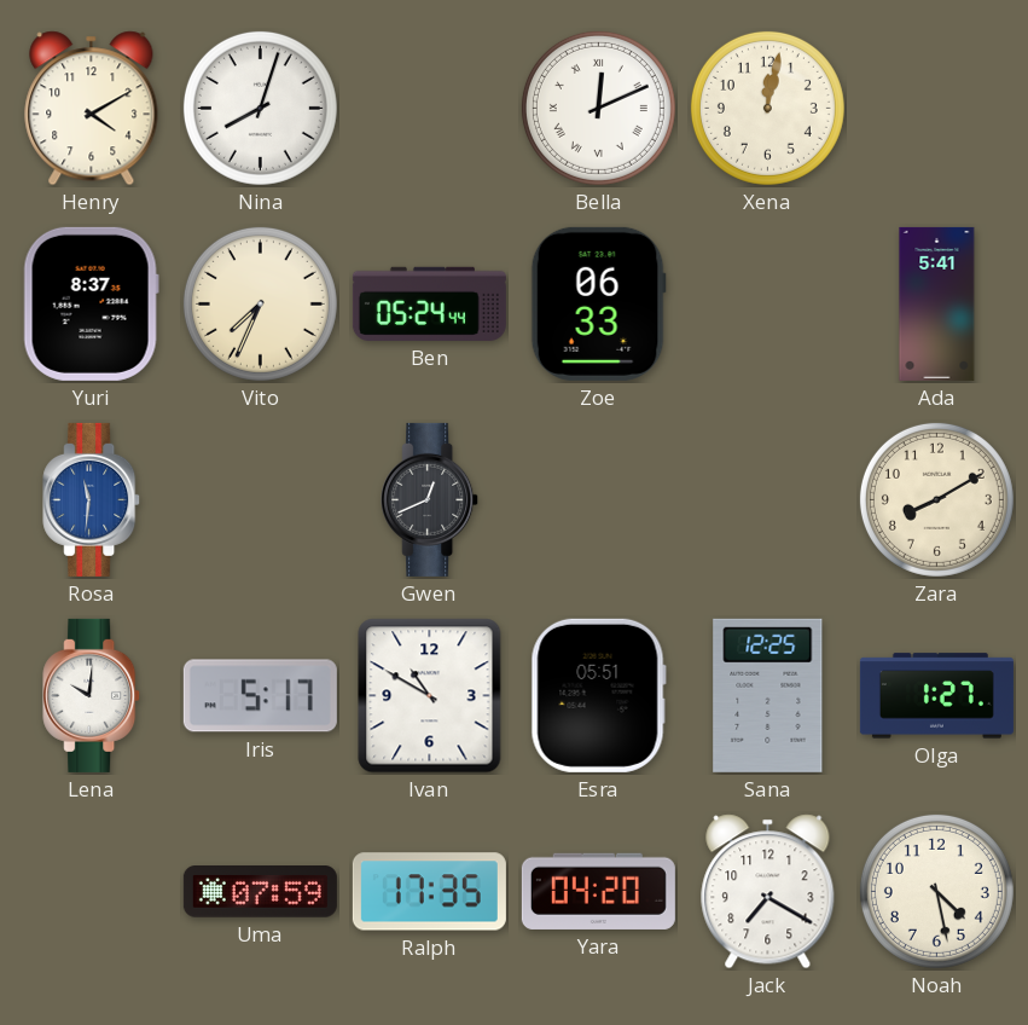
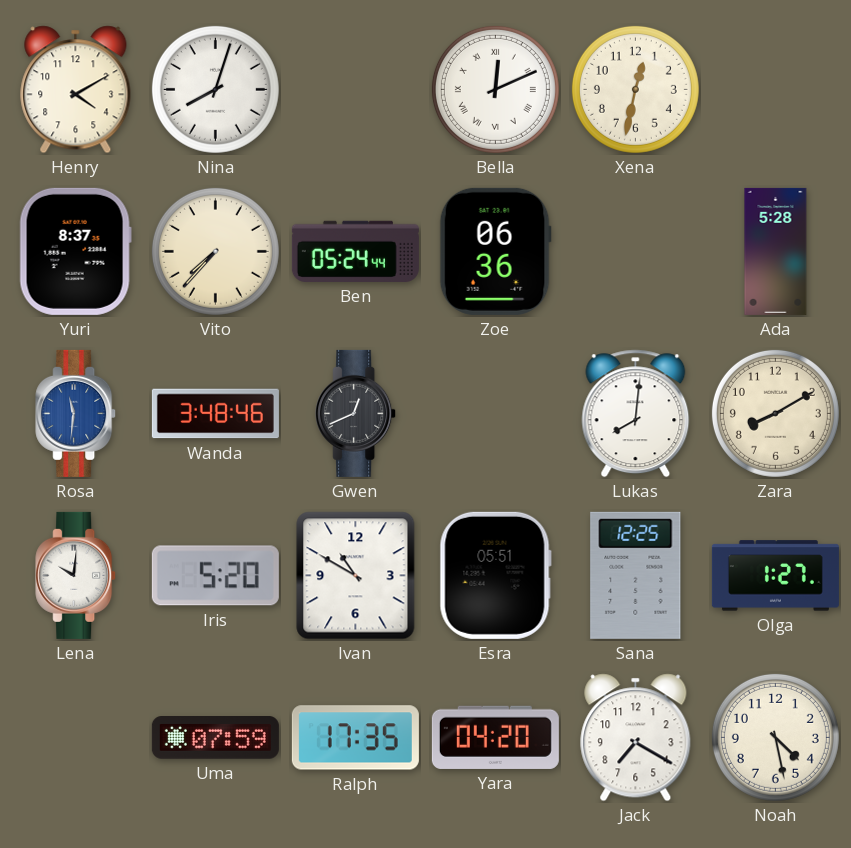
Xena: 12:02 -> 12:32
Vito: 7:34 -> 7:37
Zoe: 06:33 -> 06:36
Ada: 5:41 -> 5:28
Wanda: none -> 3:48
Lukas: none -> 8:01
Iris: 5:17 -> 5:20
